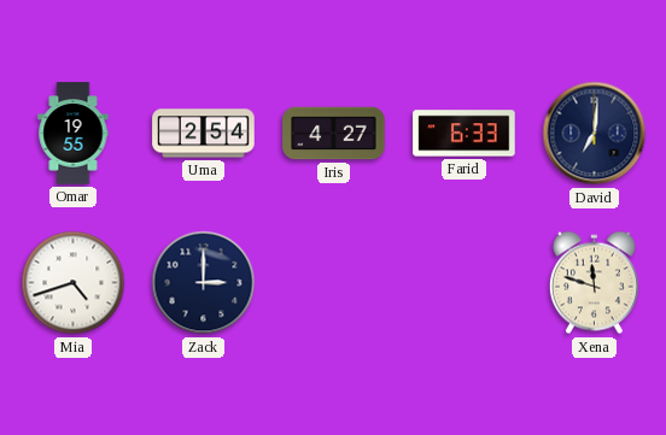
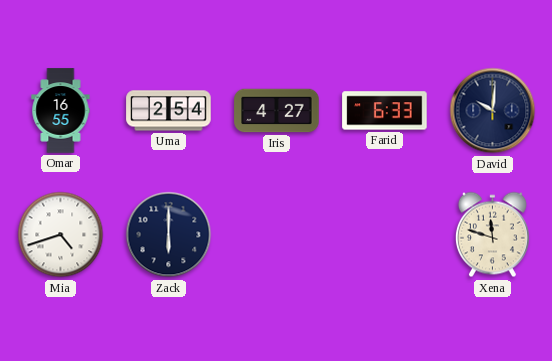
Omar: 19:55 -> 16:55
David: 7:01 -> 10:01
Zack: 3:00 -> 6:00
